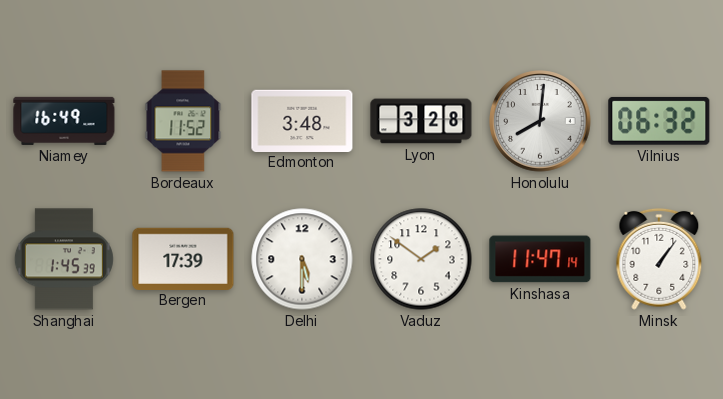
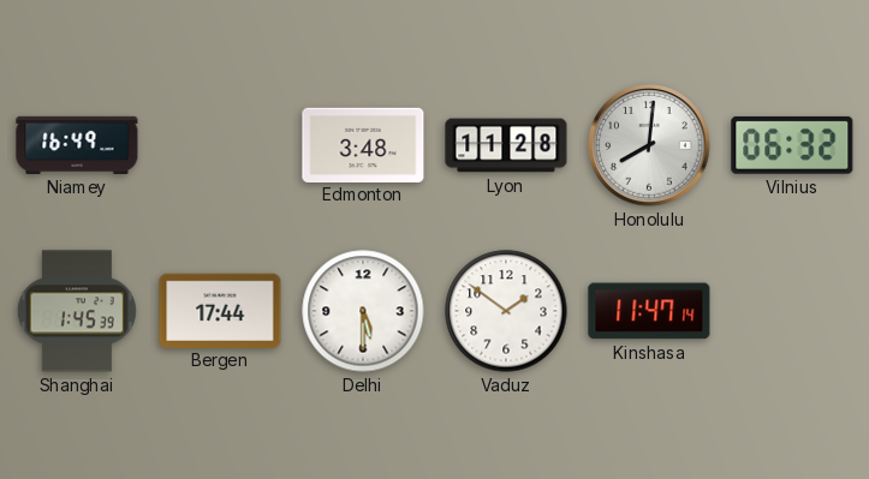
Bordeaux: 11:52 -> none
Lyon: 3:28 -> 11:28
Bergen: 17:39 -> 17:44
Minsk: 1:06 -> none
